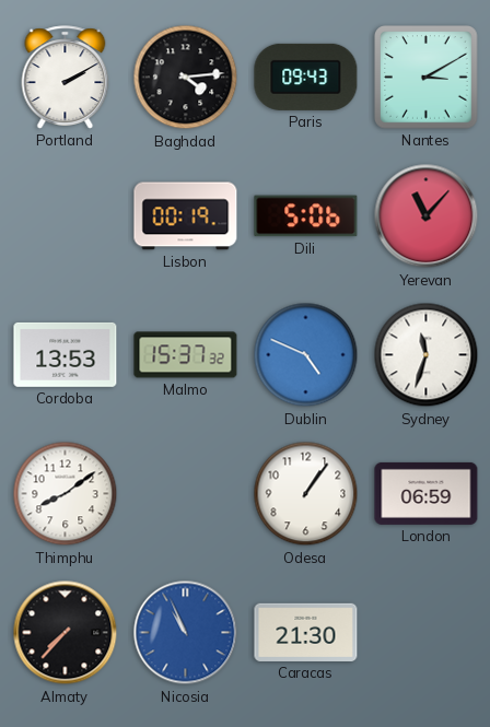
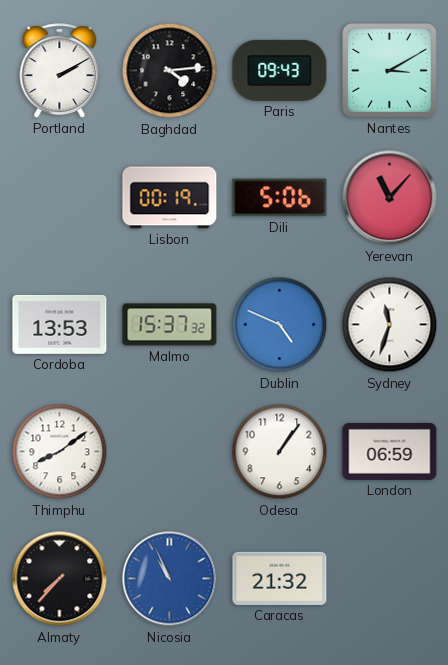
Caracas: 21:30 -> 21:32
